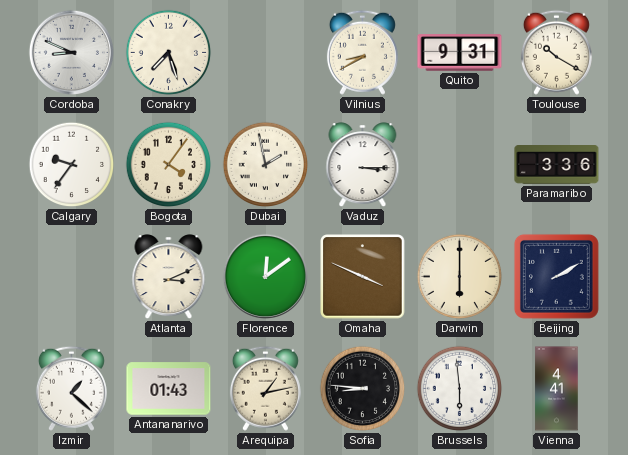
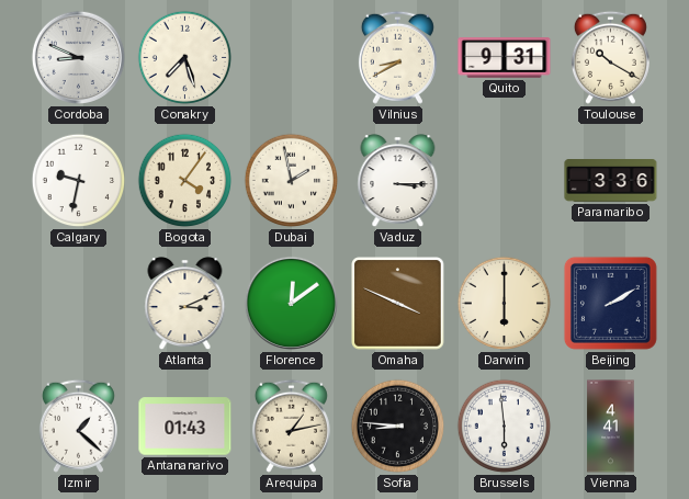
Calgary: 9:36 -> 9:32
